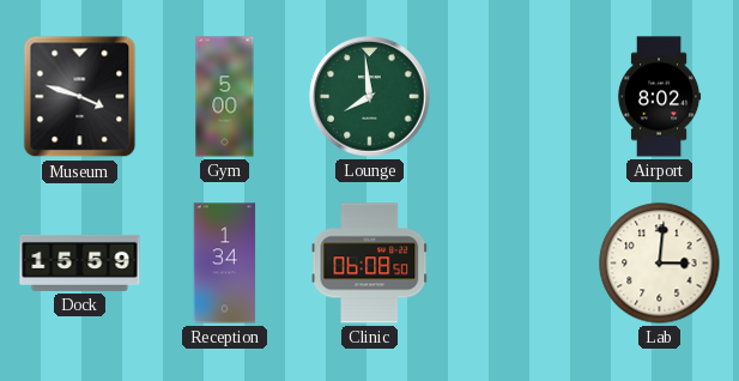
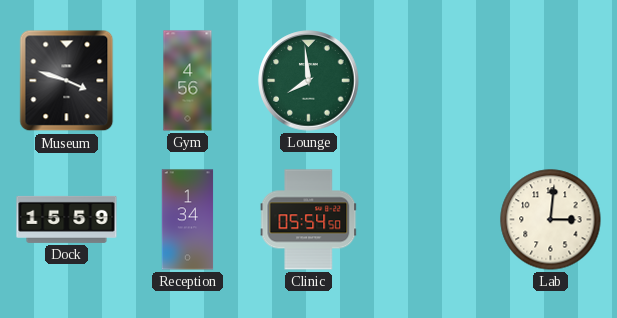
Gym: 5:00 -> 4:56
Airport: 8:02 -> none
Clinic: 06:08 -> 05:54
